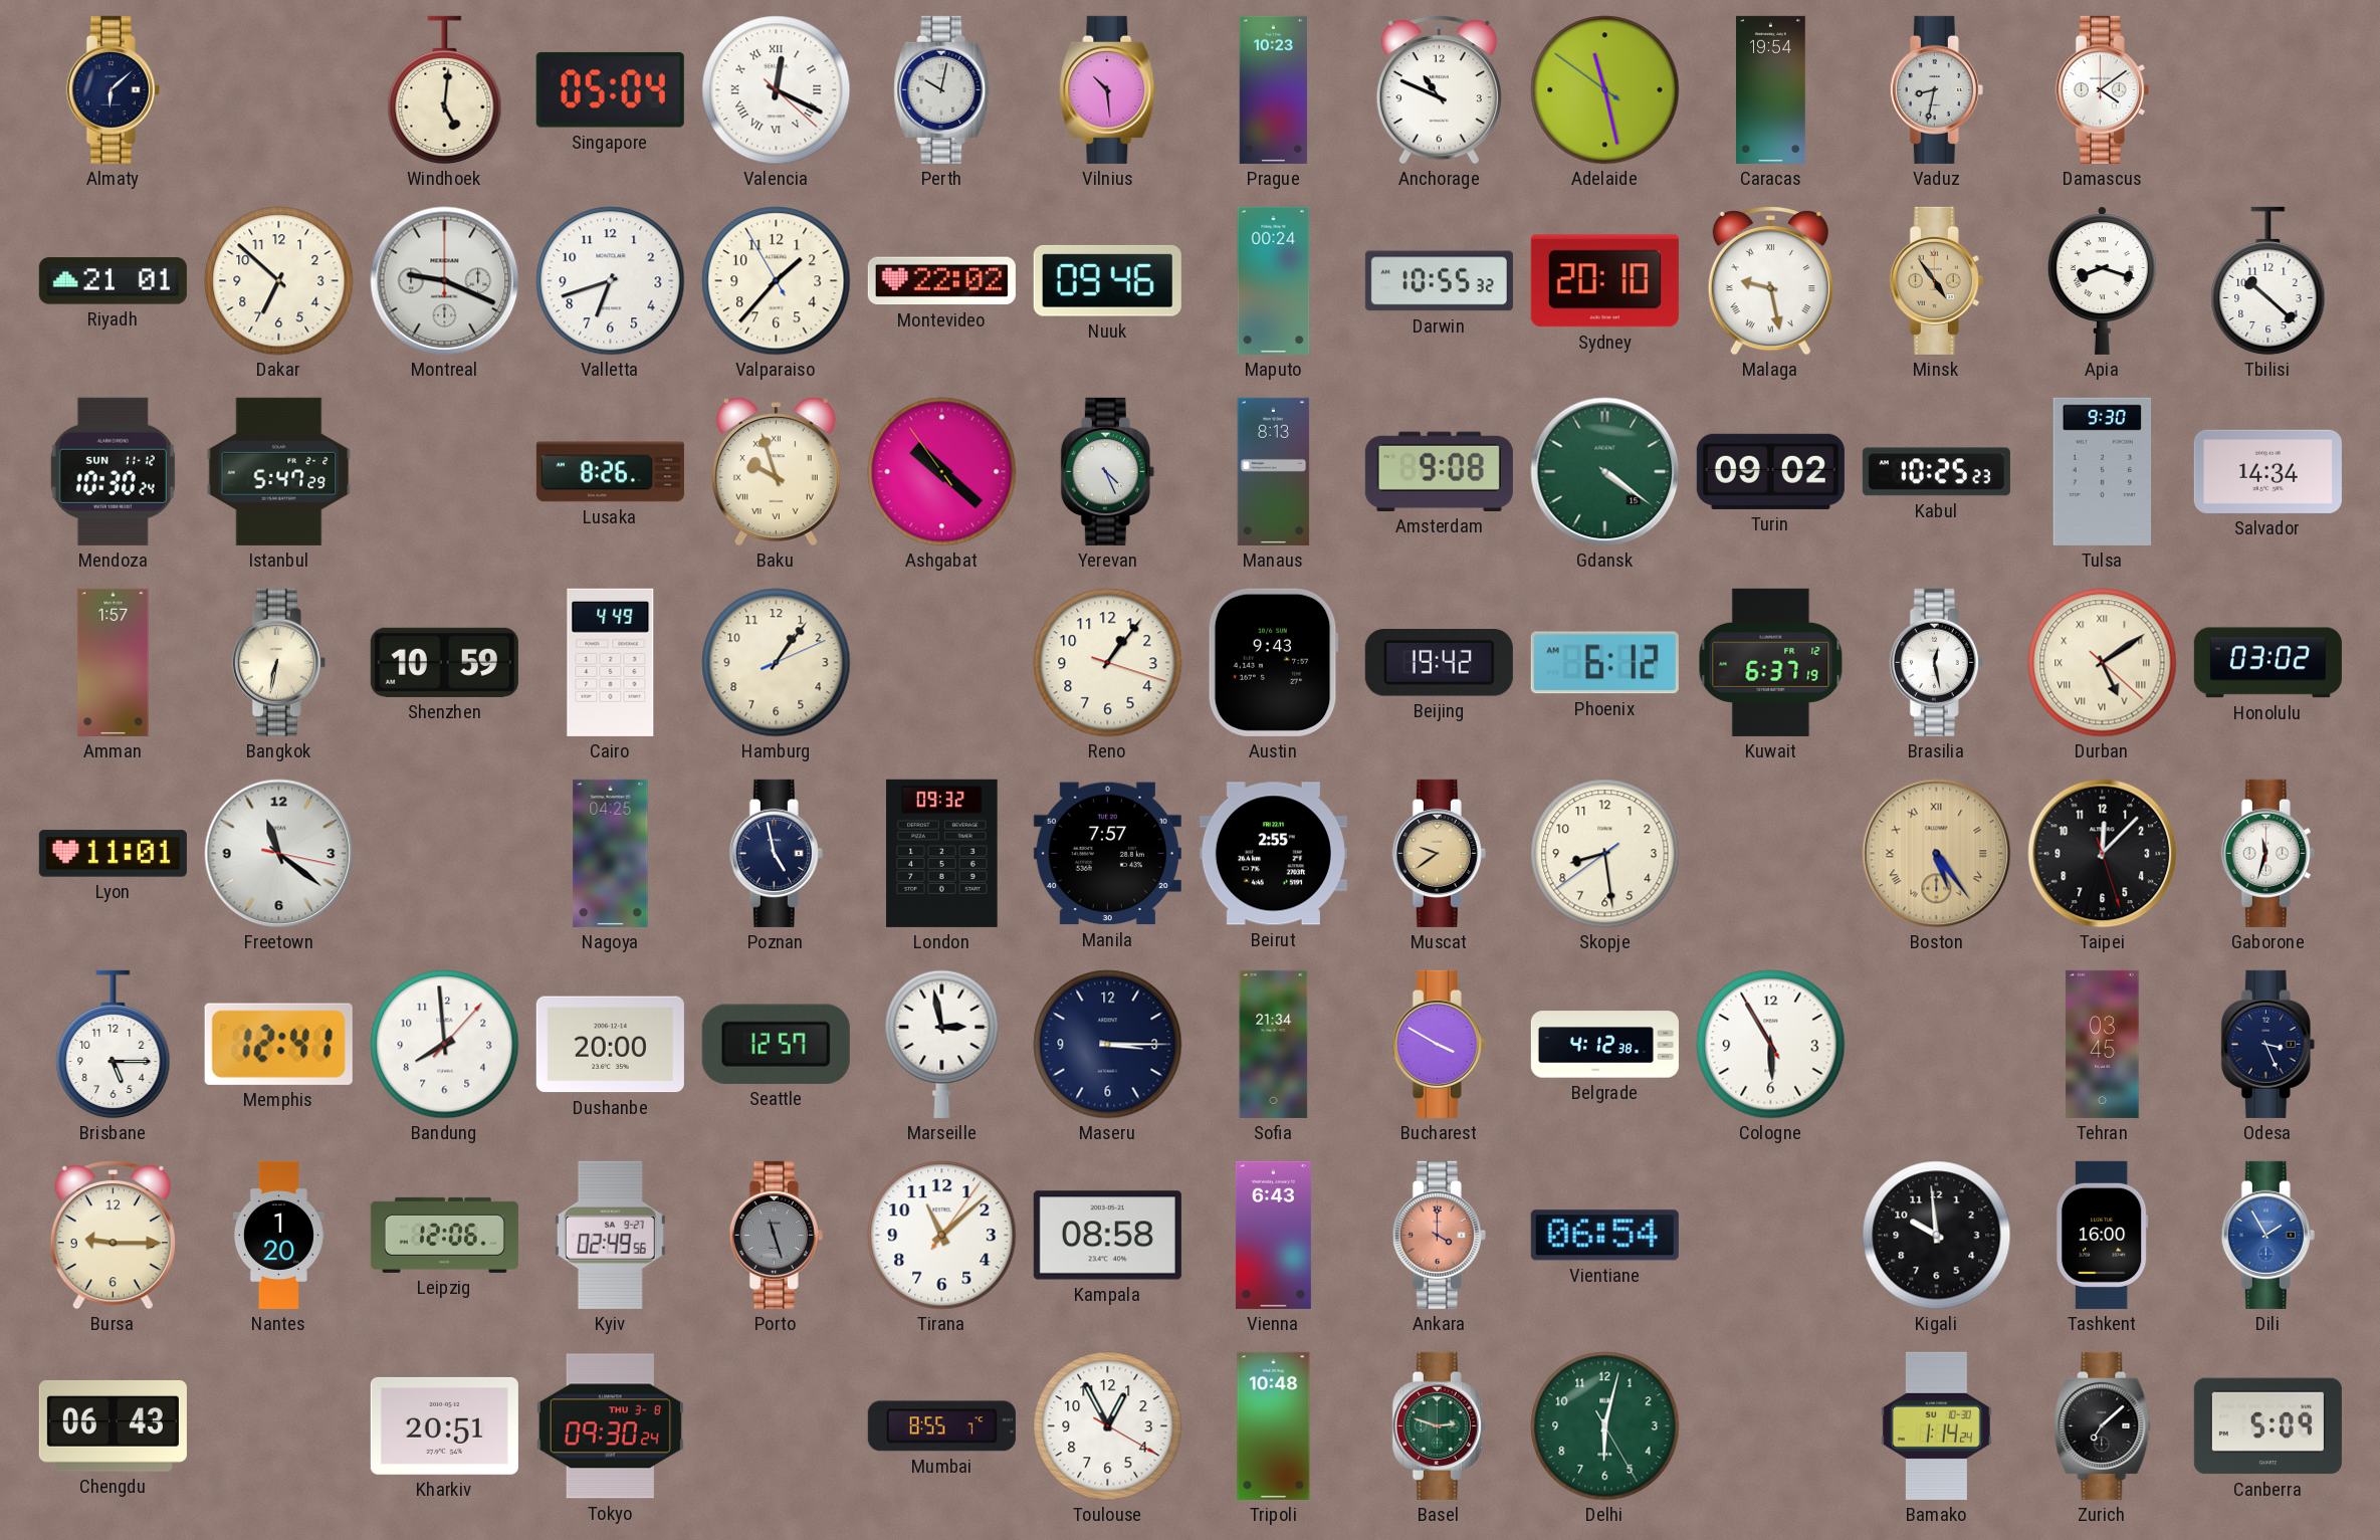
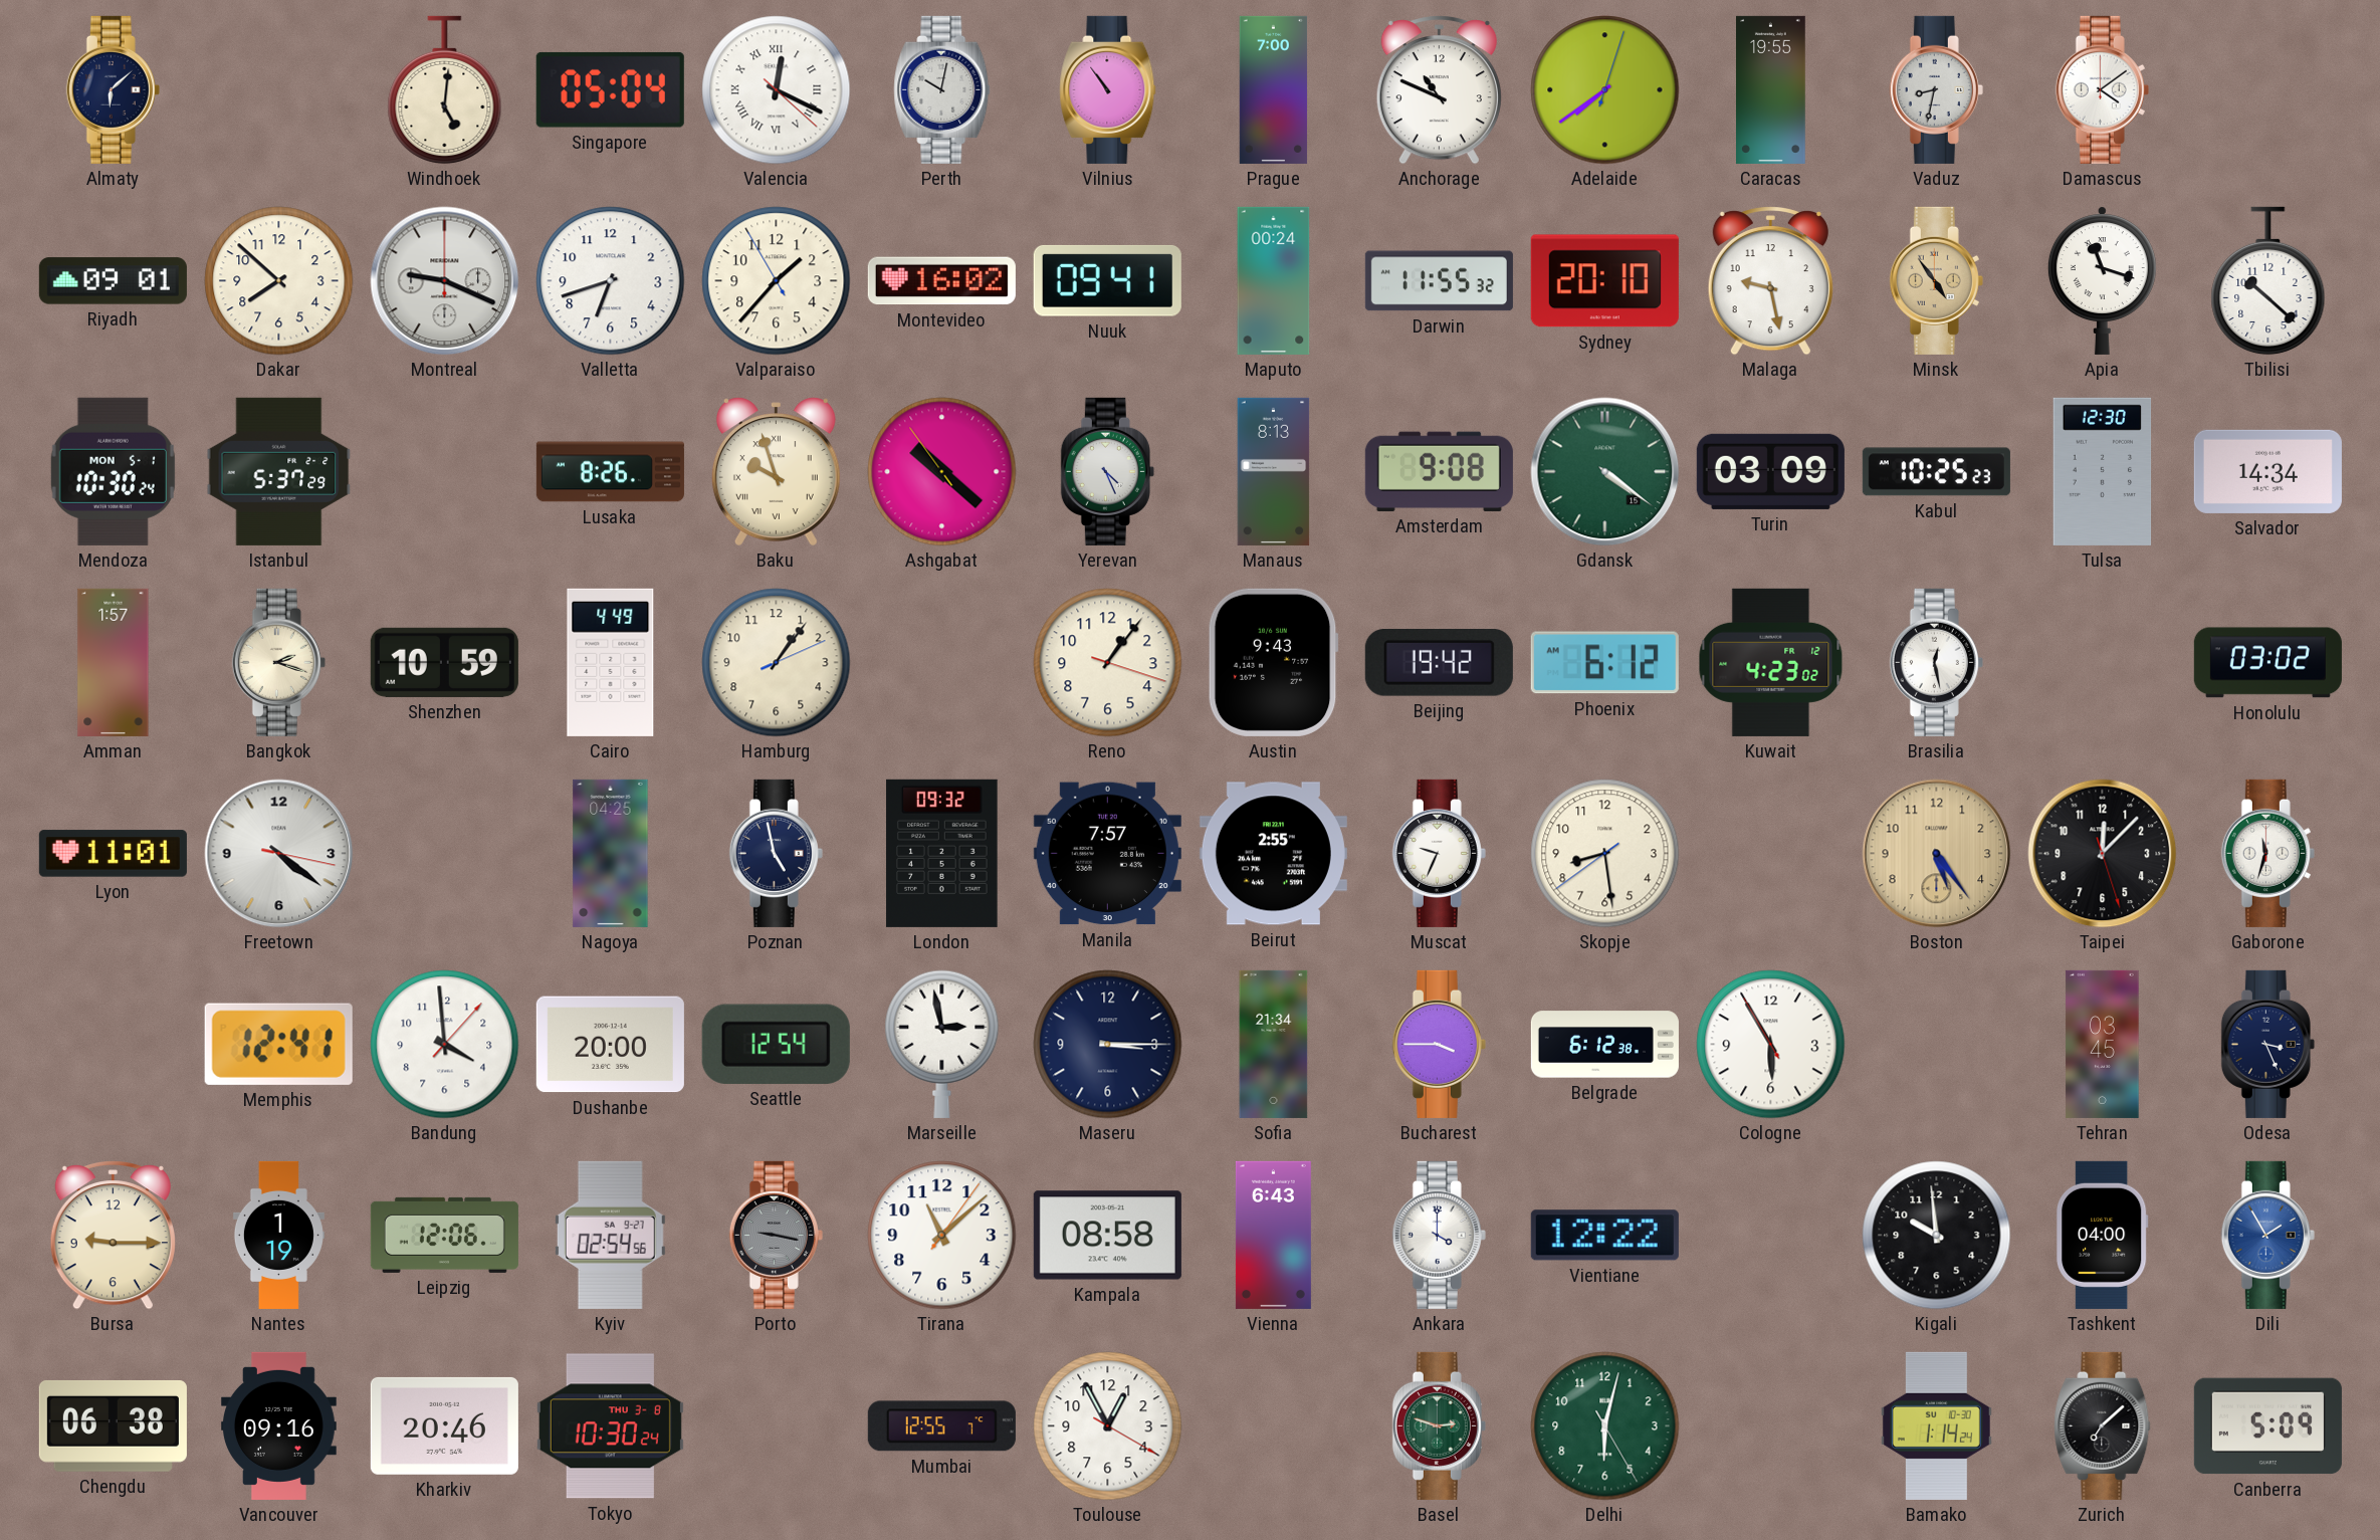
Vilnius: 10:29 -> 10:54
Prague: 10:23 -> 7:00
Adelaide: 11:27 -> 7:39
Caracas: 19:54 -> 19:55
Riyadh: 21:01 -> 09:01
Dakar: 6:52 -> 7:52
Montevideo: 22:02 -> 16:02
Nuuk: 09:46 -> 09:41
Darwin: 10:55 -> 11:55
Malaga numerals: Roman -> Arabic
Apia: 8:18 -> 11:18
Mendoza date: SUN 11-12 -> MON 5-1
Istanbul: 5:47 -> 5:37
Turin: 09:02 -> 03:09
Tulsa: 9:30 -> 12:30
Bangkok: 6:32 -> 2:18
Kuwait: 6:37 -> 4:23
Durban: 5:09 -> none
Freetown: 11:21 -> 4:21
Muscat: 9:39 -> 9:34
Muscat dial: champagne -> white
Boston numerals: Roman -> Arabic
Brisbane: 5:15 -> none
Bandung: 7:59 -> 3:59
Seattle: 12:57 -> 12:54
Bucharest: 3:50 -> 3:45
Belgrade: 4:12 -> 6:12
Nantes: 1:20 -> 1:19
Kyiv: 02:49 -> 02:54
Porto: 11:27 -> 9:17
Ankara dial: salmon -> white
Vientiane: 06:54 -> 12:22
Tashkent: 16:00 -> 04:00
Chengdu: 06:43 -> 06:38
Vancouver: none -> 09:16
Kharkiv: 20:51 -> 20:46
Tokyo: 09:30 -> 10:30
Mumbai: 8:55 -> 12:55
Tripoli: 10:48 -> none
